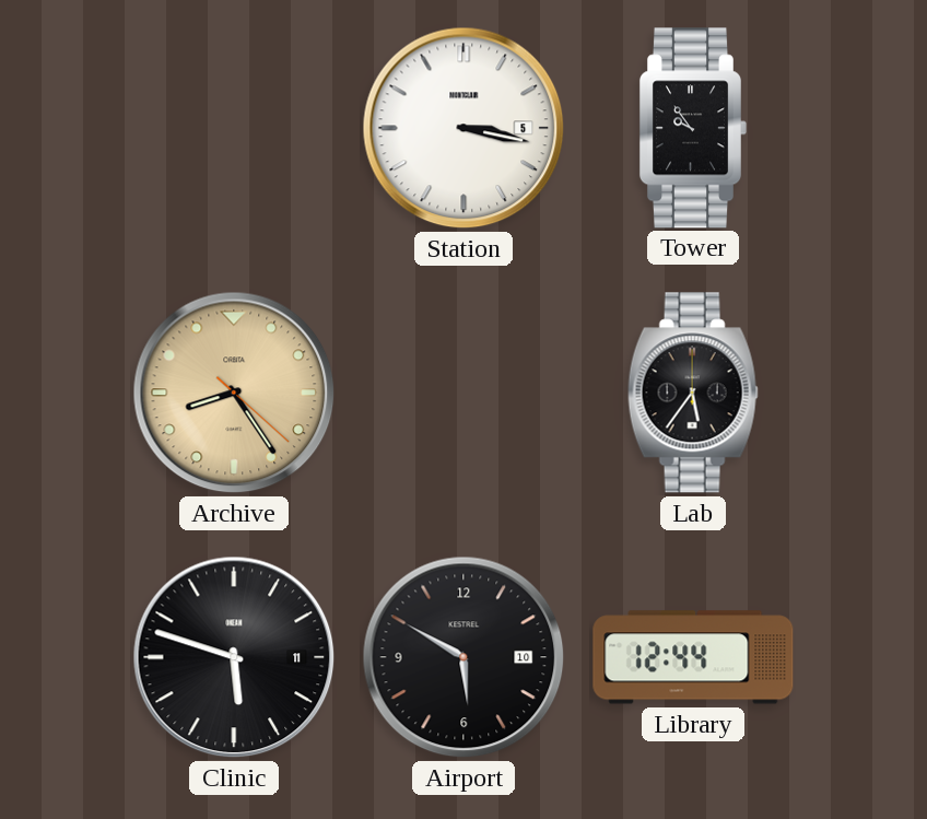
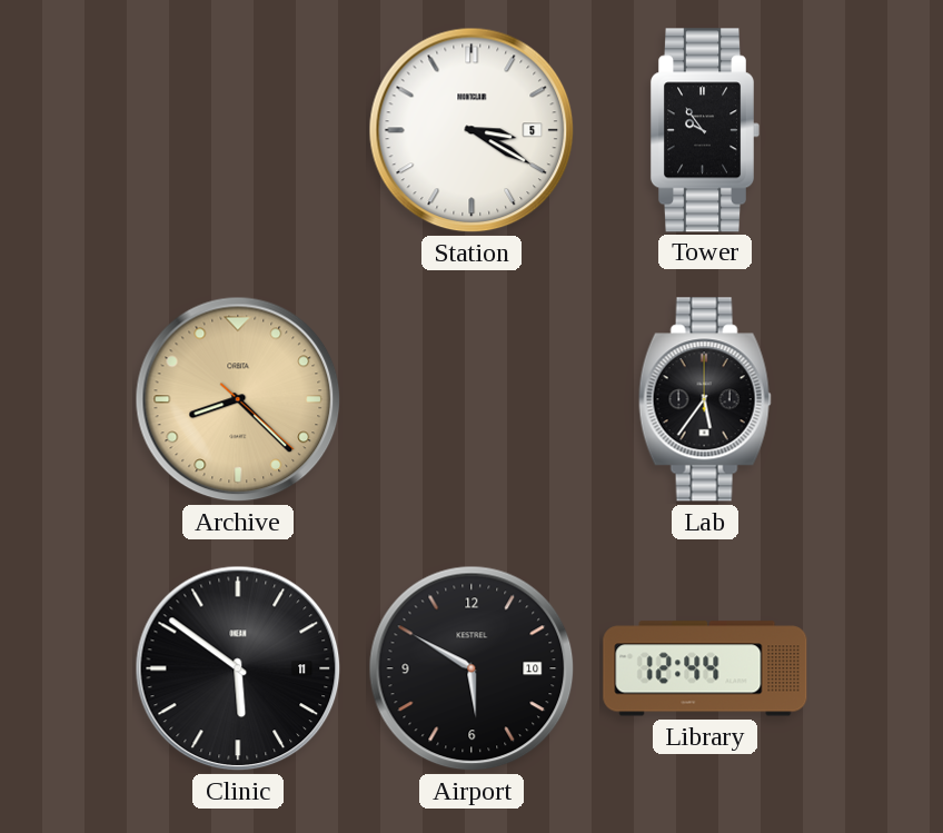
Station: 3:17 -> 3:20
Archive: 8:24 -> 8:22
Clinic: 5:48 -> 5:51
